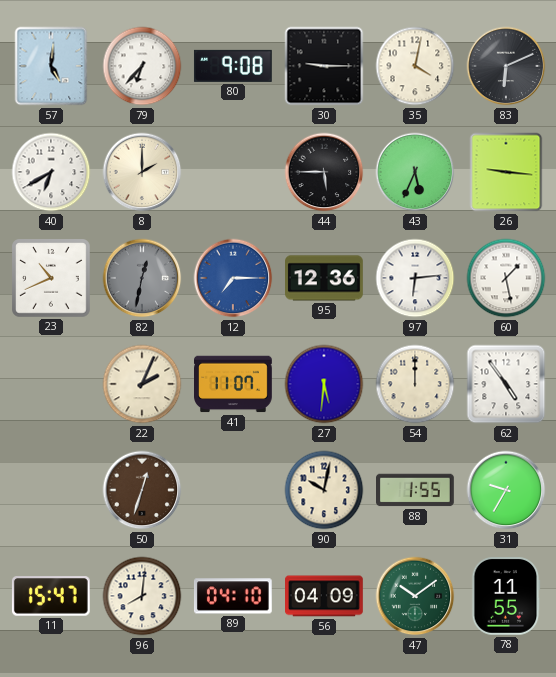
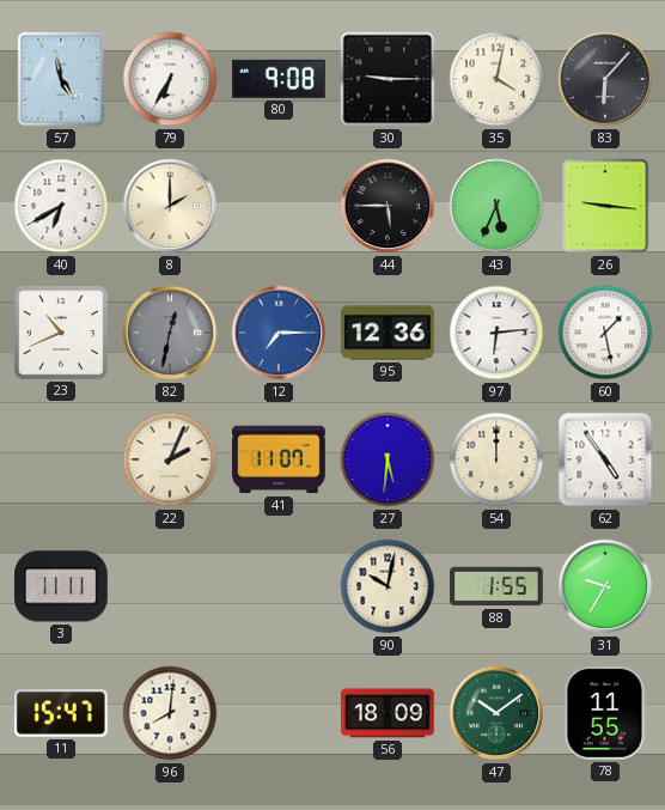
57: 5:01 -> 4:58
79: 6:37 -> 6:35
83: 6:11 -> 6:07
3: none -> 11:11
50: 12:33 -> none
89: 04:10 -> none
56: 04:09 -> 18:09
